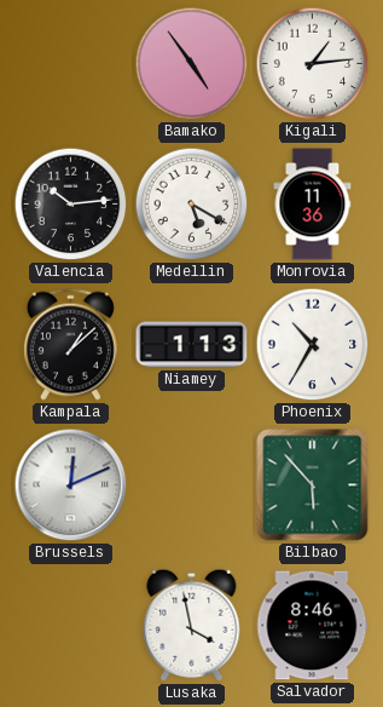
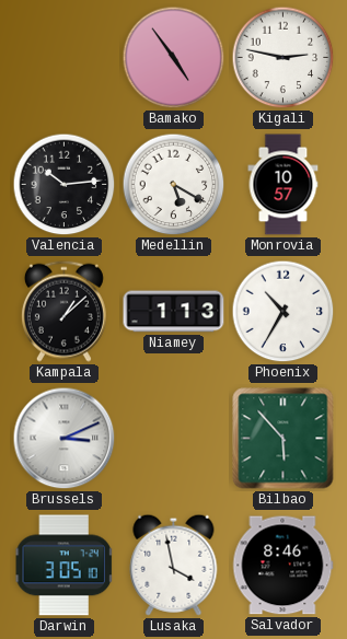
Kigali: 1:14 -> 2:47
Monrovia: 11:36 -> 10:57
Brussels: 12:11 -> 3:11
Darwin: none -> 3:05
